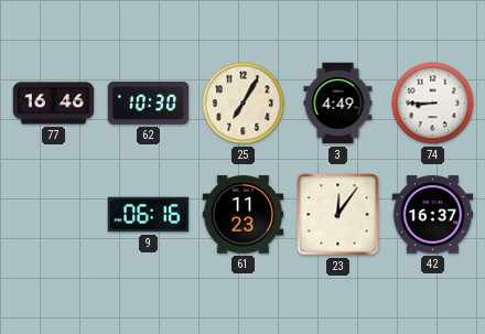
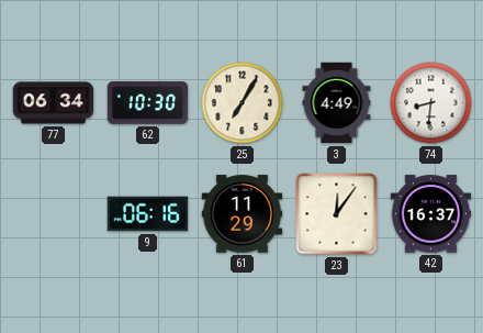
77: 16:46 -> 06:34
74: 8:45 -> 8:31
61: 11:23 -> 11:29
